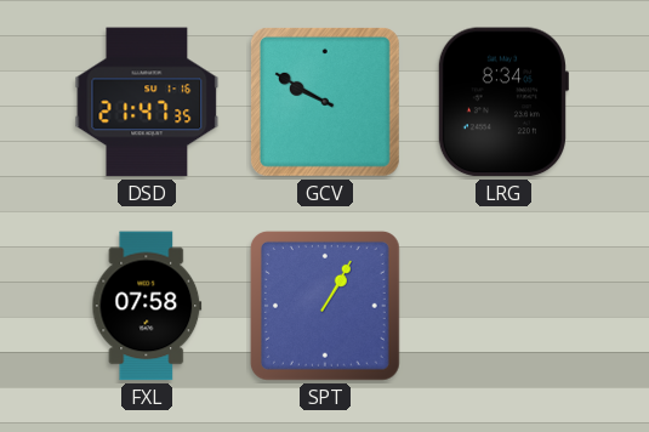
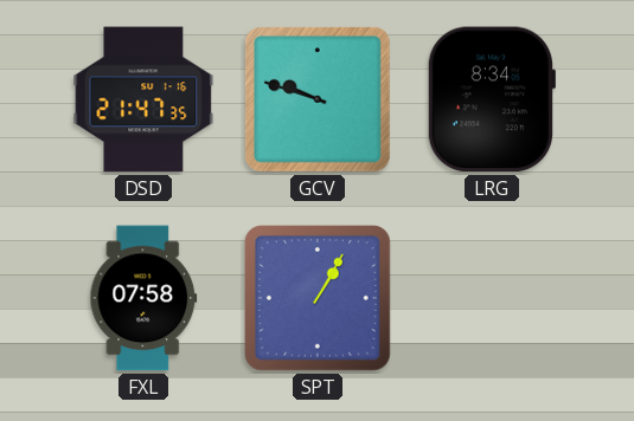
GCV: 9:50 -> 9:48
